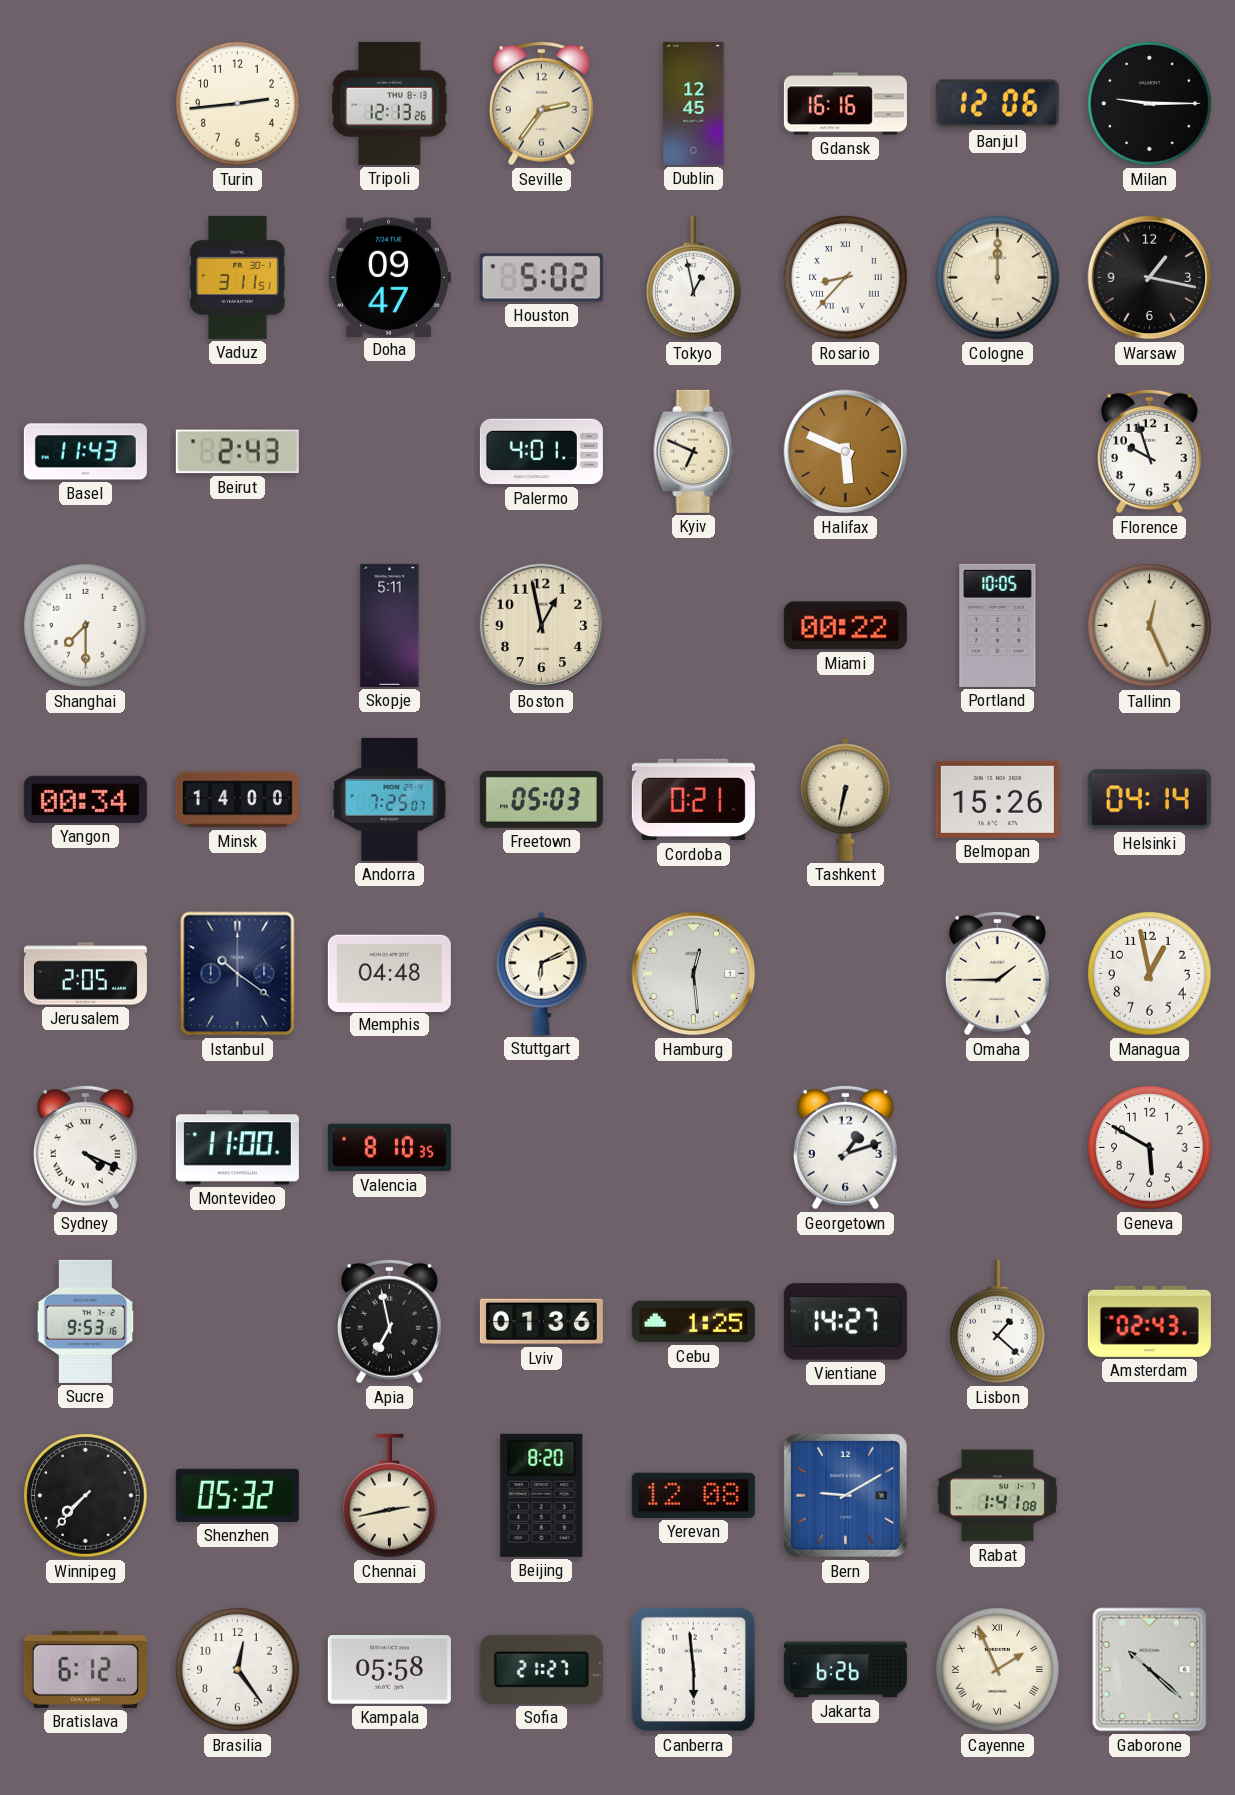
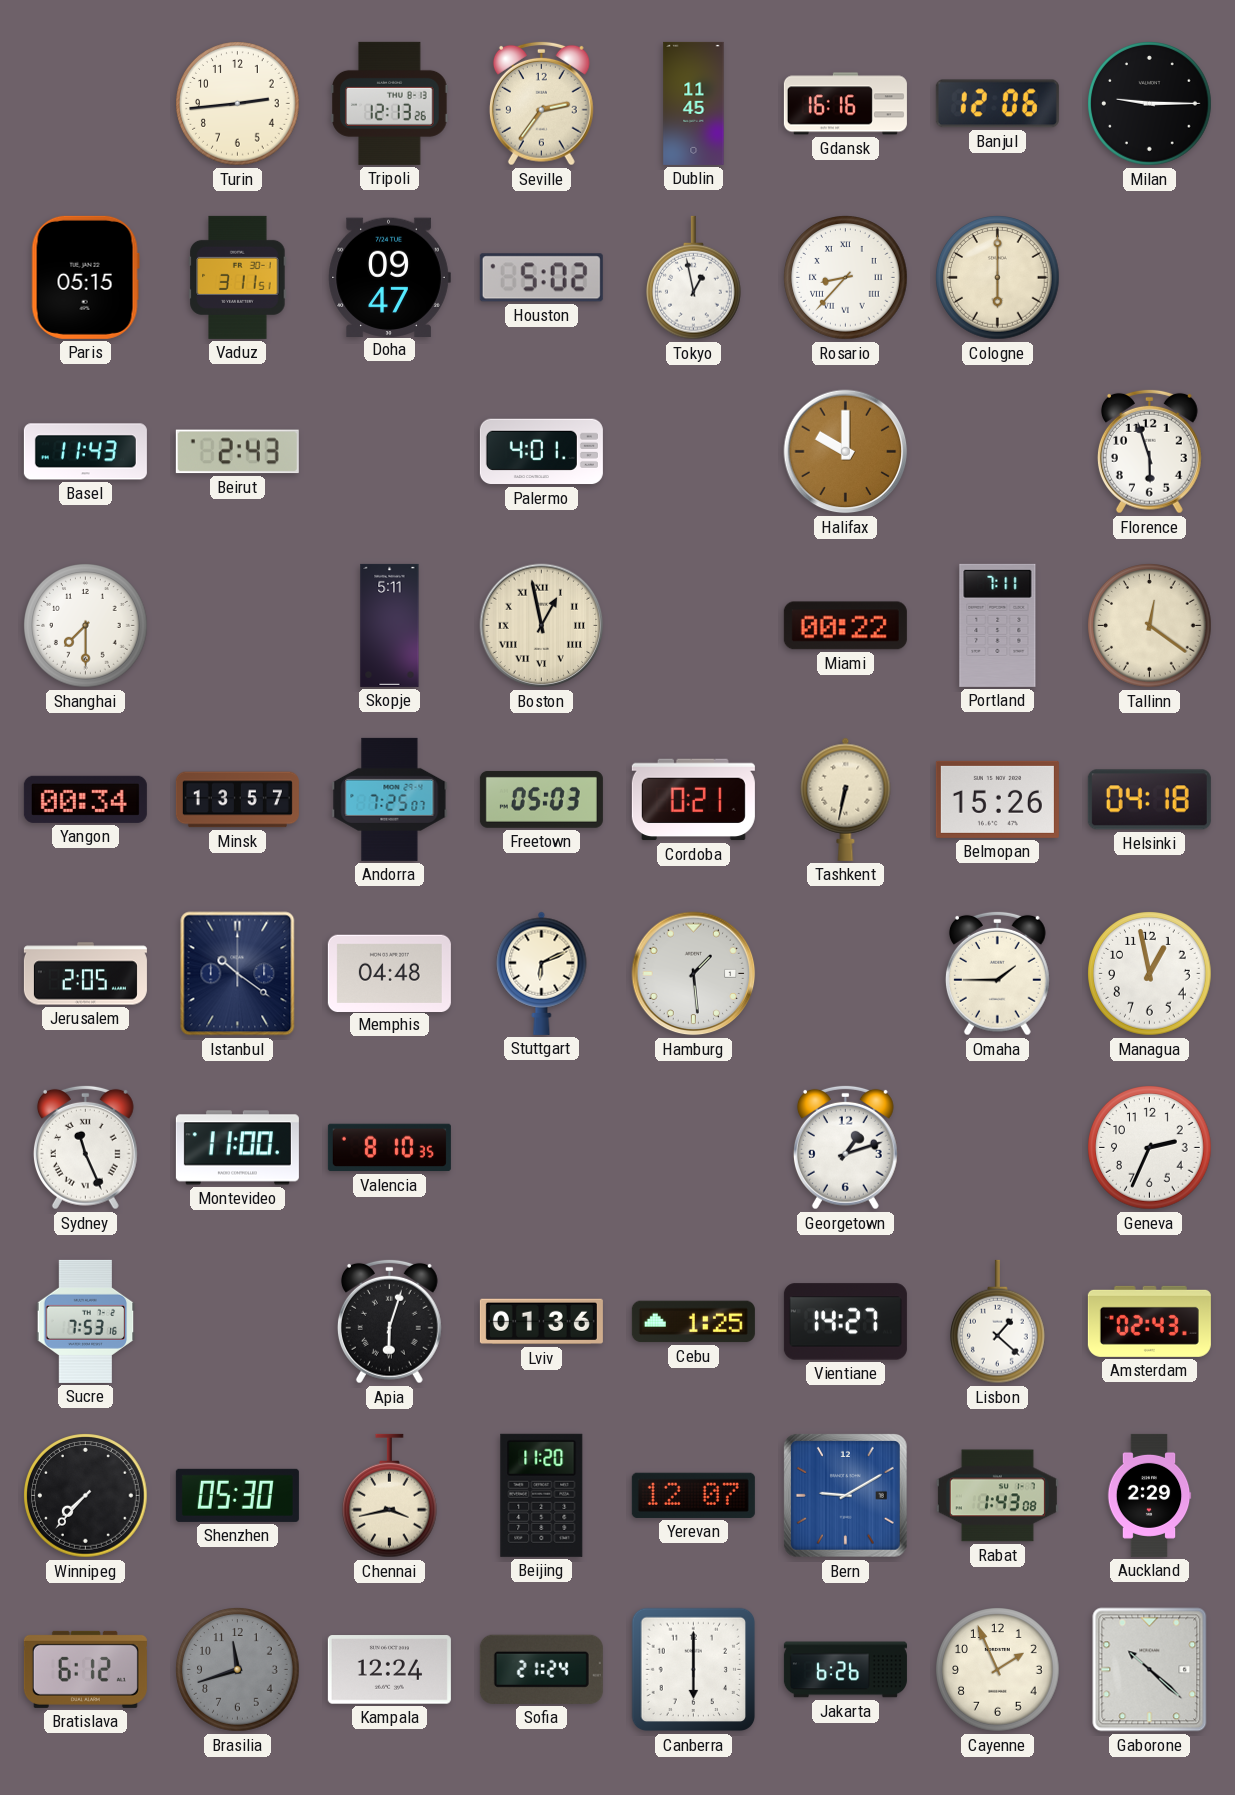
Dublin: 12:45 -> 11:45
Paris: none -> 05:15
Cologne: 12:00 -> 6:00
Warsaw: 1:17 -> none
Kyiv: 6:49 -> none
Halifax: 5:49 -> 10:00
Florence: 9:57 -> 5:57
Boston numerals: Arabic -> Roman
Portland: 10:05 -> 7:11
Tallinn: 12:26 -> 12:21
Minsk: 14:00 -> 13:57
Helsinki: 04:14 -> 04:18
Hamburg: 12:29 -> 1:29
Sydney: 4:19 -> 11:26
Geneva: 5:50 -> 2:34
Sucre: 9:53 -> 7:53
Apia: 6:58 -> 6:03
Shenzhen: 05:32 -> 05:30
Chennai: 2:43 -> 3:43
Beijing: 8:20 -> 11:20
Yerevan: 12:08 -> 12:07
Rabat: 1:41 -> 1:43
Auckland: none -> 2:29
Brasilia: 12:24 -> 11:42
Brasilia dial: white -> grey
Kampala: 05:58 -> 12:24
Sofia: 21:27 -> 21:24
Canberra: 5:59 -> 6:00
Cayenne numerals: Roman -> Arabic
